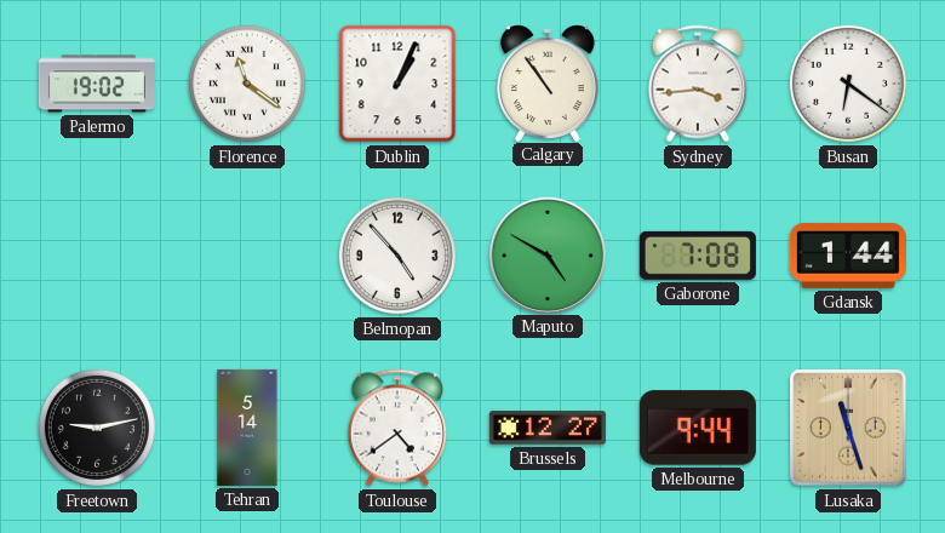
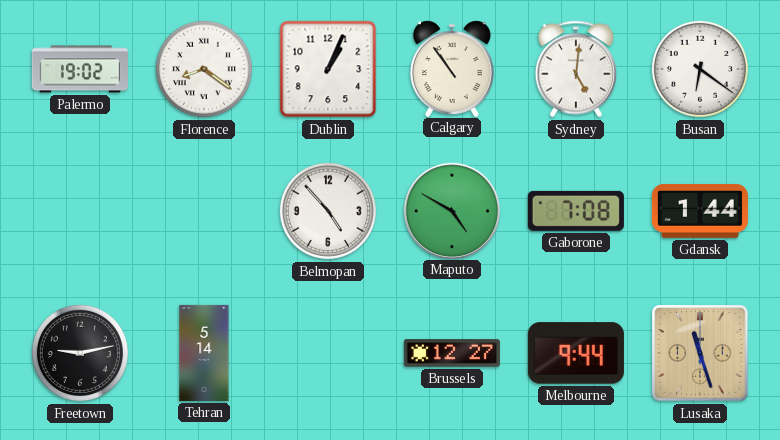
Florence: 11:21 -> 8:21
Sydney: 3:44 -> 5:01
Toulouse: 4:39 -> none
